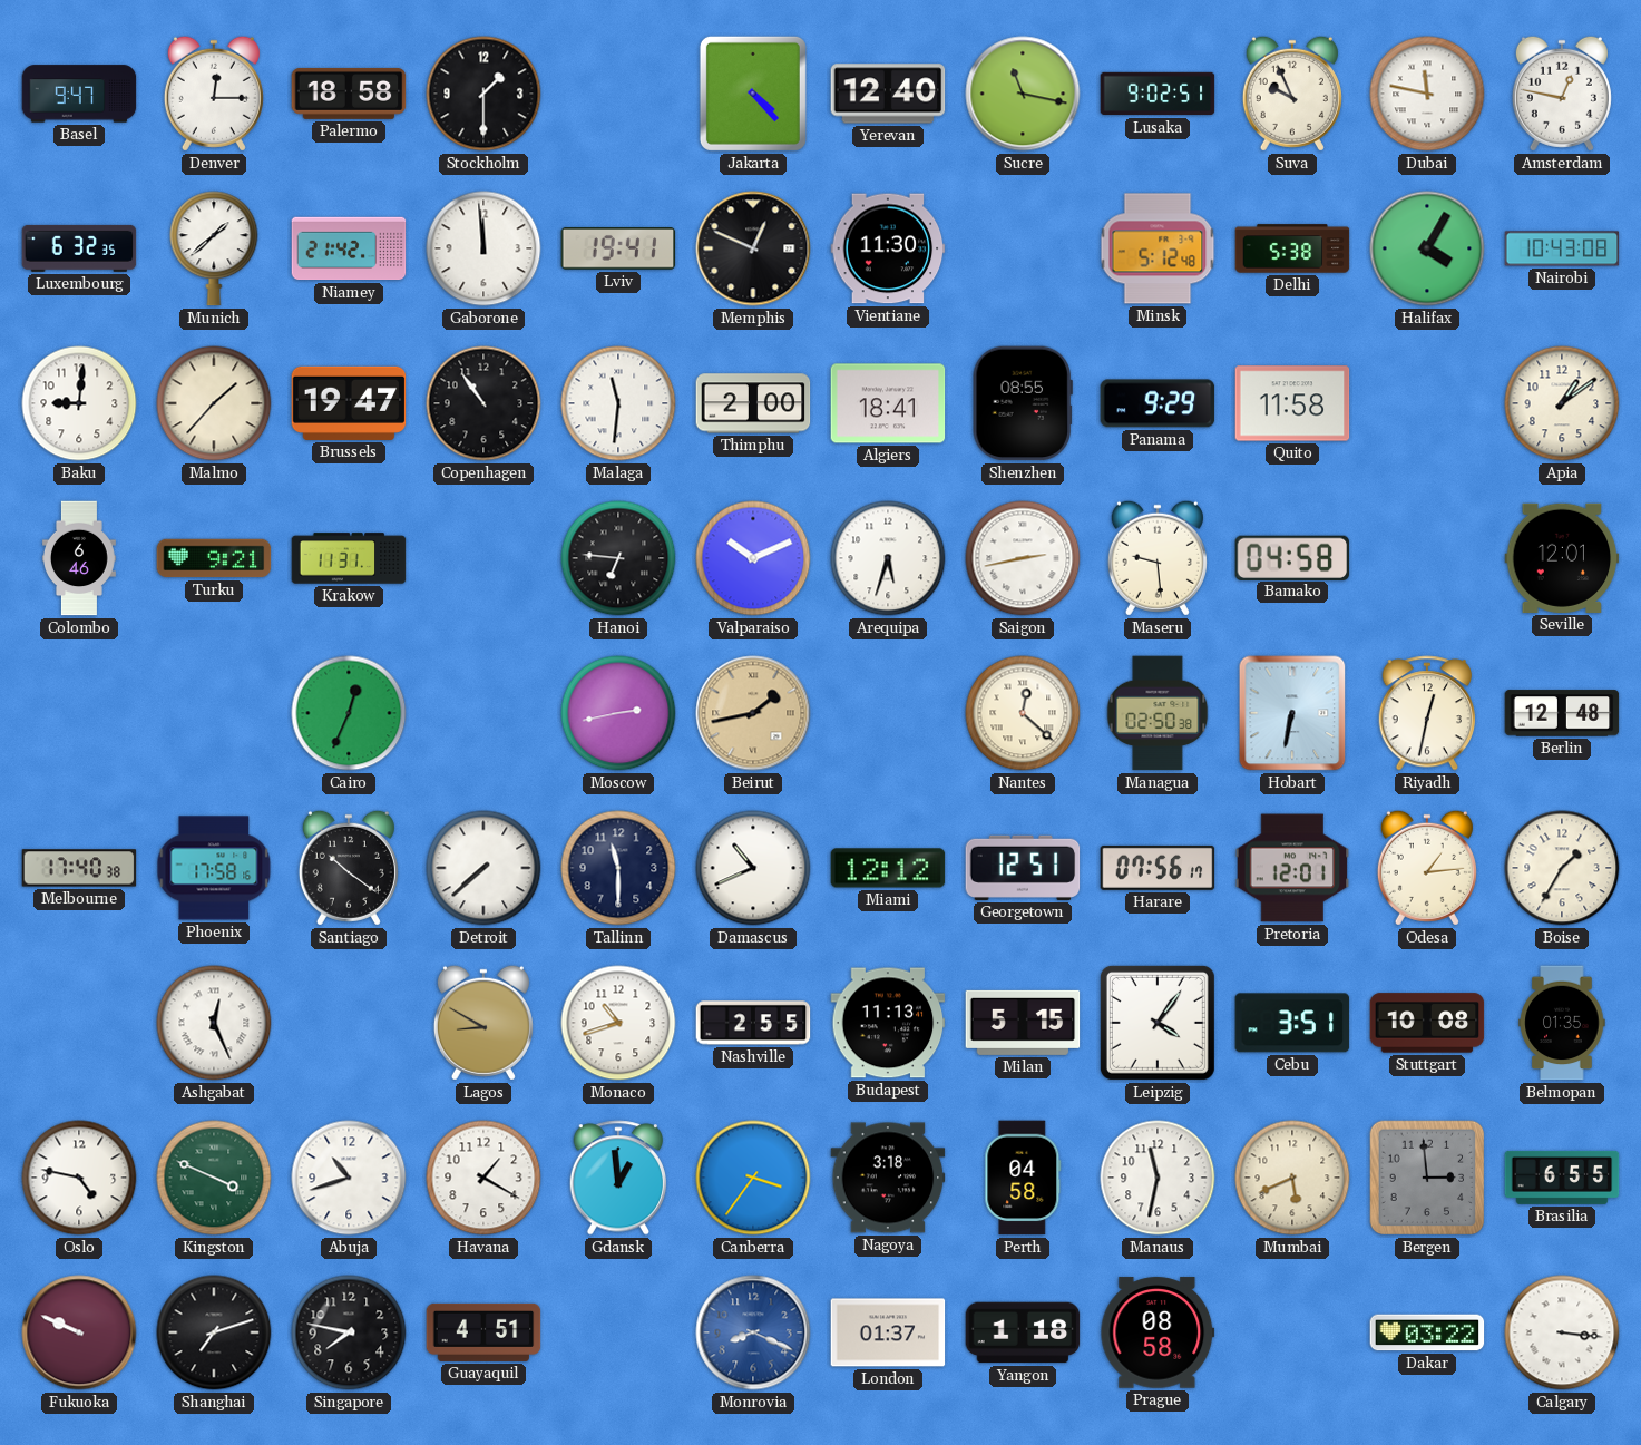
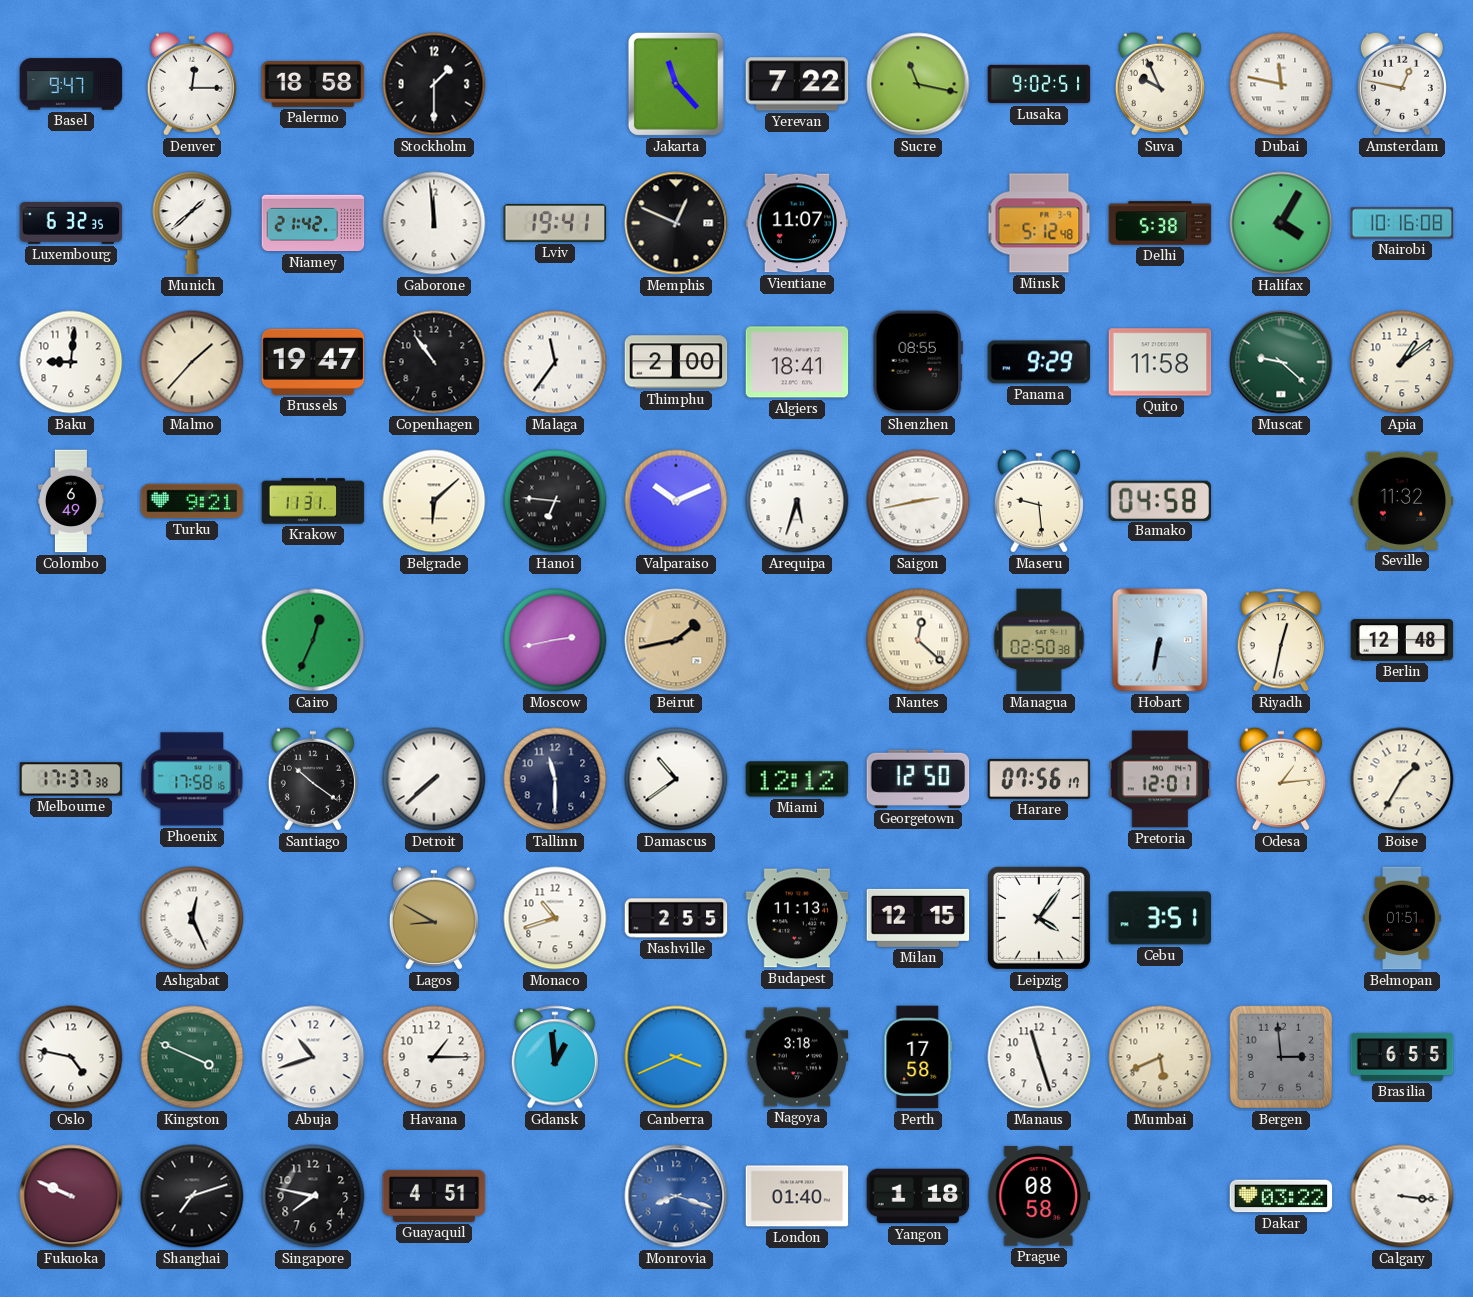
Jakarta: 4:23 -> 11:23
Yerevan: 12:40 -> 7:22
Vientiane: 11:30 -> 11:07
Nairobi: 10:43 -> 10:16
Malaga: 11:31 -> 11:36
Muscat: none -> 9:22
Colombo: 6:46 -> 6:49
Belgrade: none -> 6:08
Seville: 12:01 -> 11:32
Melbourne: 17:40 -> 17:37
Damascus: 10:41 -> 10:39
Georgetown: 12:51 -> 12:50
Milan: 5:15 -> 12:15
Stuttgart: 10:08 -> none
Belmopan: 01:35 -> 01:51
Havana: 1:20 -> 1:15
Canberra: 3:36 -> 3:41
Perth: 04:58 -> 17:58
Manaus: 11:32 -> 11:27
Monrovia: 8:19 -> 8:18
London: 01:37 -> 01:40
